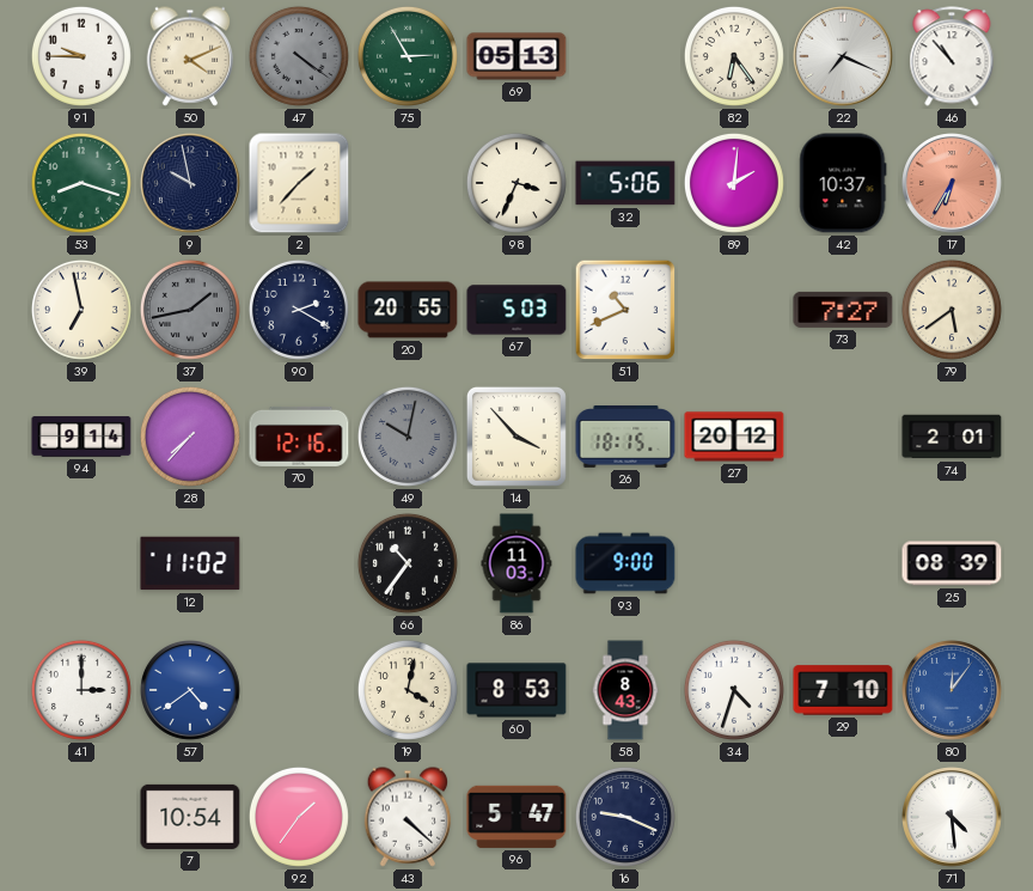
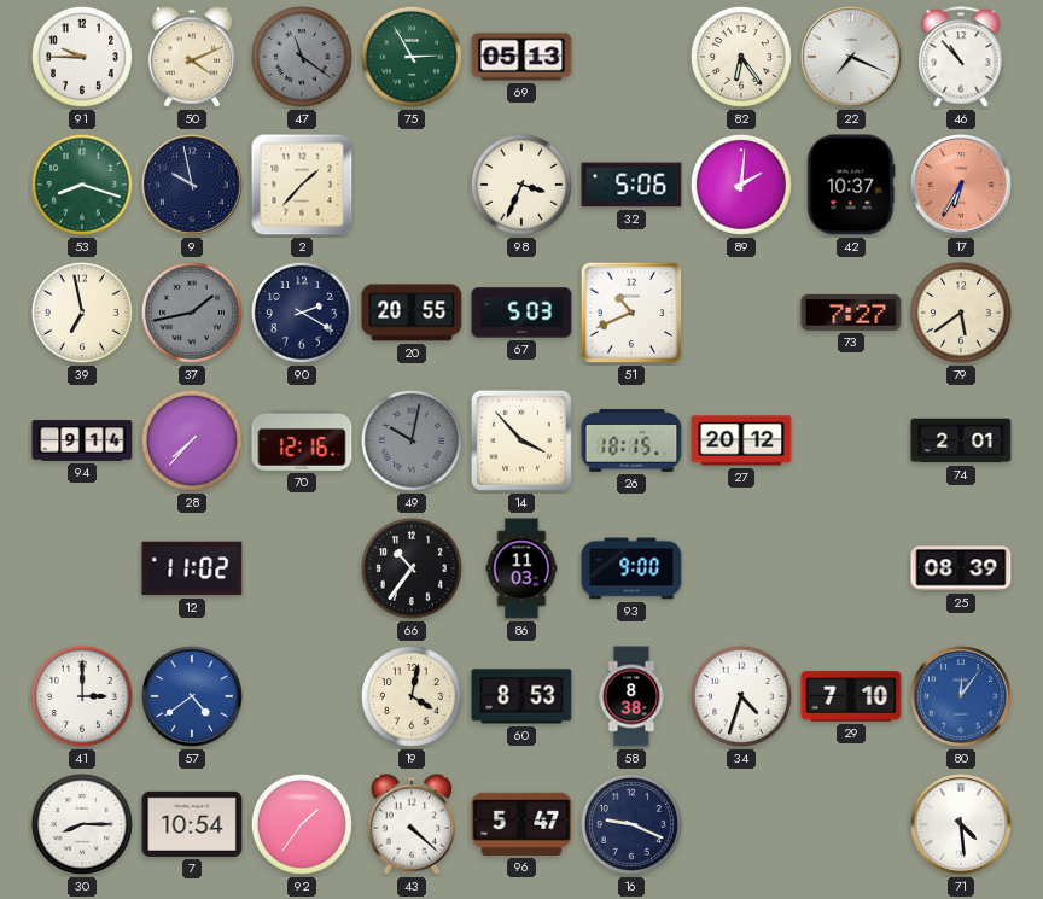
47: 4:21 -> 11:21
58: 8:43 -> 8:38
30: none -> 8:15
